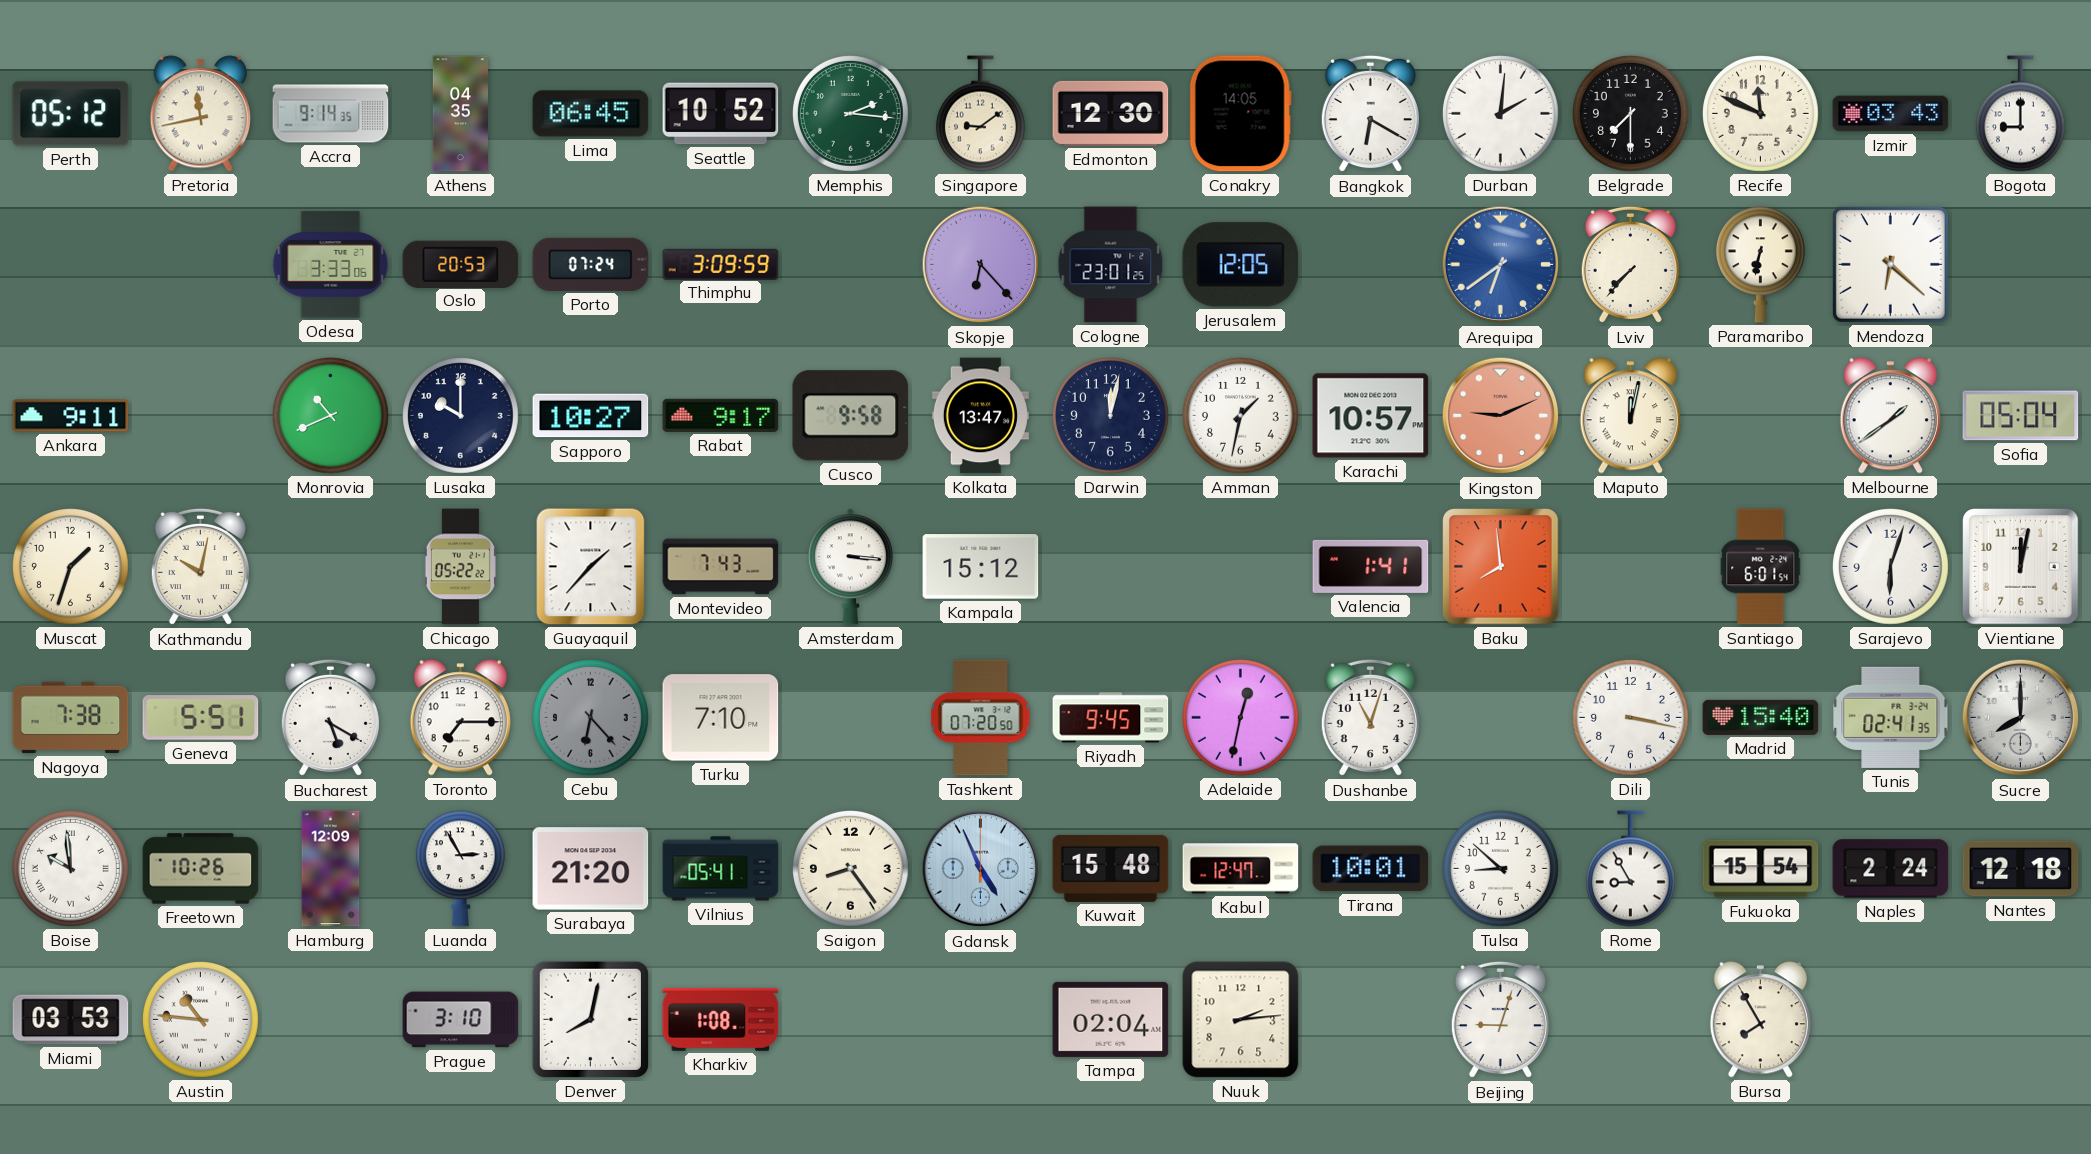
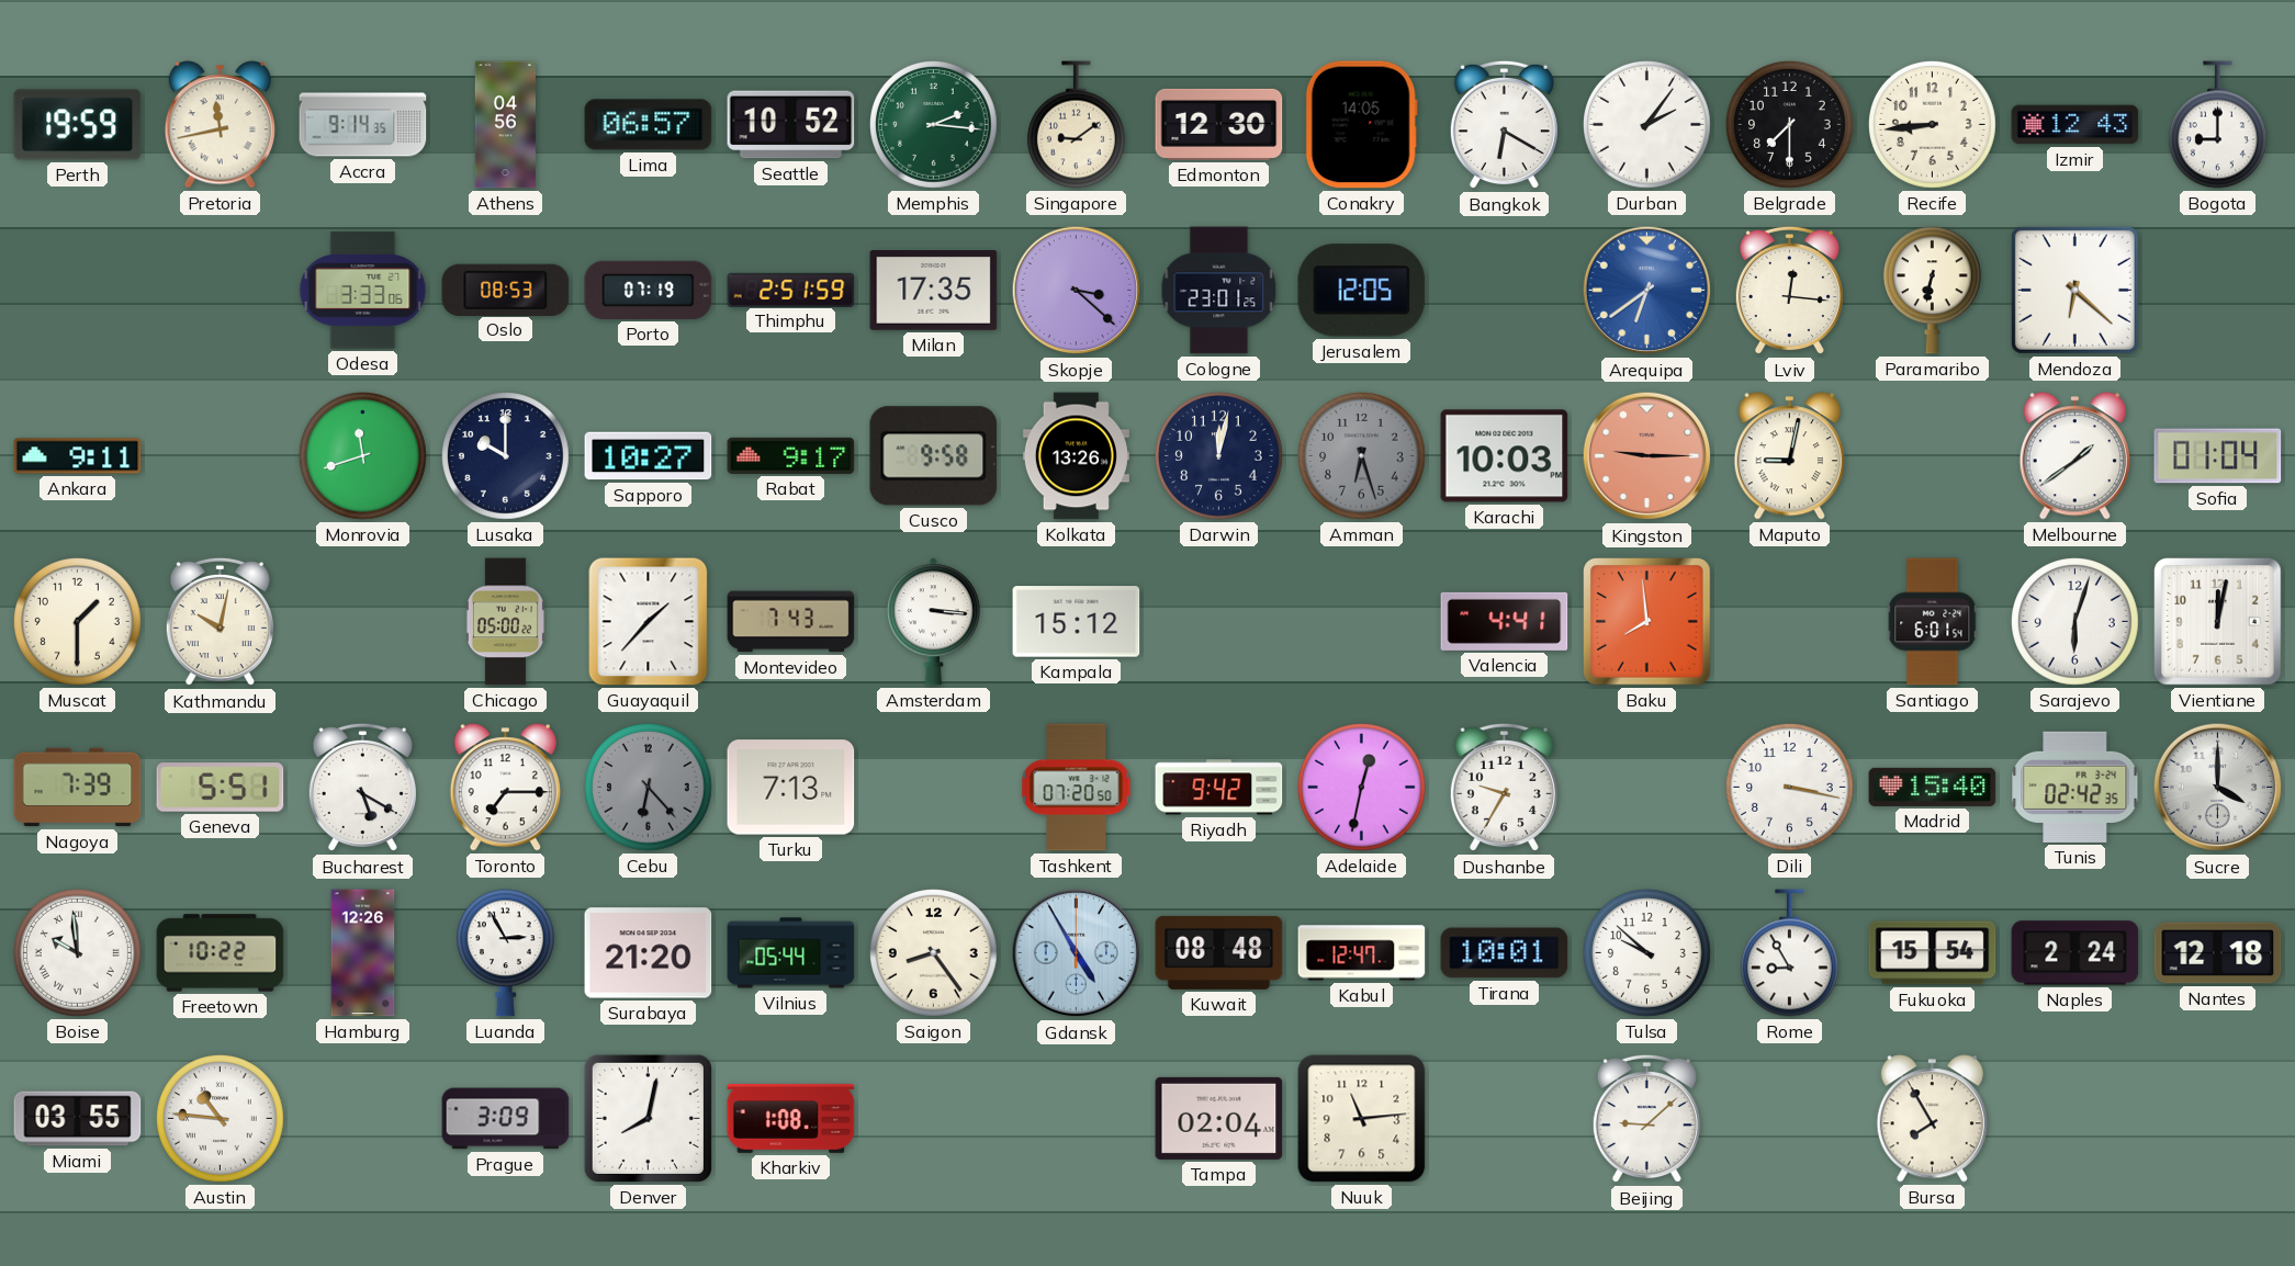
Perth: 05:12 -> 19:59
Athens: 04:35 -> 04:56
Lima: 06:45 -> 06:57
Durban: 2:01 -> 2:06
Recife: 11:49 -> 8:44
Izmir: 03:43 -> 12:43
Oslo: 20:53 -> 08:53
Porto: 07:24 -> 07:19
Thimphu: 3:09 -> 2:51
Milan: none -> 17:35
Skopje: 6:23 -> 3:22
Lviv: 7:37 -> 12:16
Monrovia: 10:41 -> 11:42
Kolkata: 13:47 -> 13:26
Amman: 1:32 -> 6:27
Amman dial: white -> grey
Karachi: 10:57 -> 10:03
Kingston: 9:11 -> 9:15
Maputo: 12:02 -> 9:02
Sofia: 05:04 -> 01:04
Muscat: 1:33 -> 1:30
Chicago: 05:22 -> 05:00
Valencia: 1:41 -> 4:41
Nagoya: 7:38 -> 7:39
Turku: 7:10 -> 7:13
Riyadh: 9:45 -> 9:42
Dushanbe: 11:03 -> 9:35
Tunis: 02:41 -> 02:42
Sucre: 8:00 -> 4:00
Freetown: 10:26 -> 10:22
Hamburg: 12:09 -> 12:26
Vilnius: 05:41 -> 05:44
Gdansk: 4:56 -> 4:55
Kuwait: 15:48 -> 08:48
Tulsa: 8:52 -> 9:52
Miami: 03:53 -> 03:55
Prague: 3:10 -> 3:09
Nuuk: 2:14 -> 11:14
Beijing: 9:03 -> 9:08
